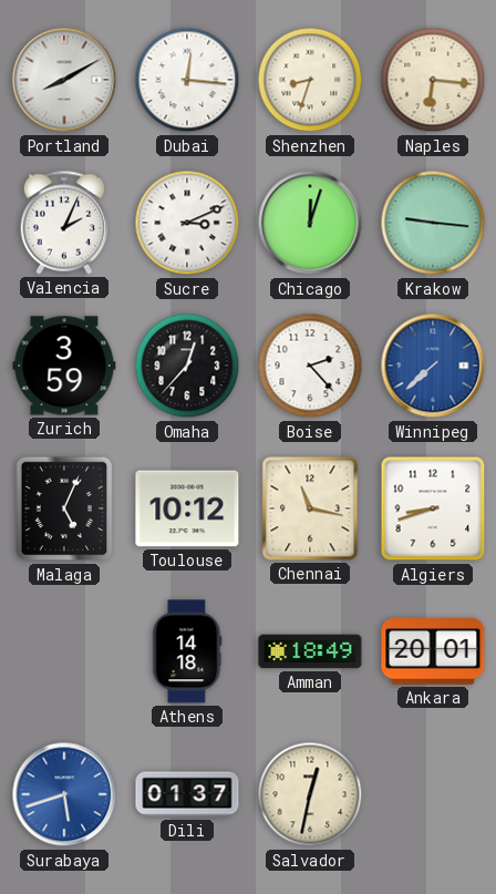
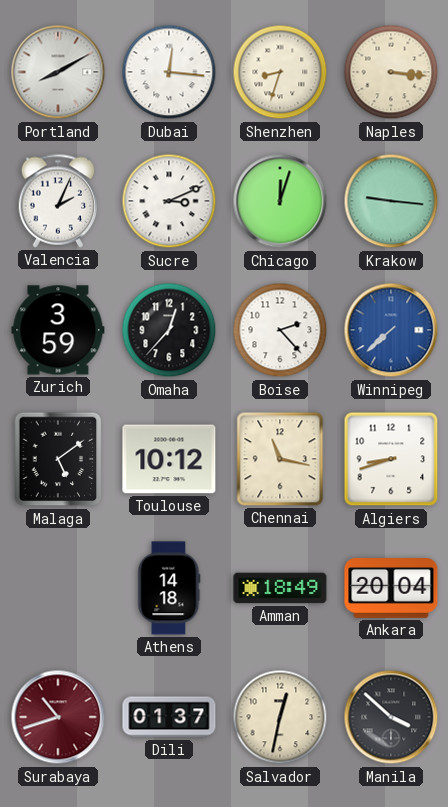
Naples: 6:16 -> 3:16
Malaga: 5:04 -> 5:09
Ankara: 20:01 -> 20:04
Surabaya: 5:42 -> 10:42
Surabaya dial: blue -> burgundy
Manila: none -> 3:52
